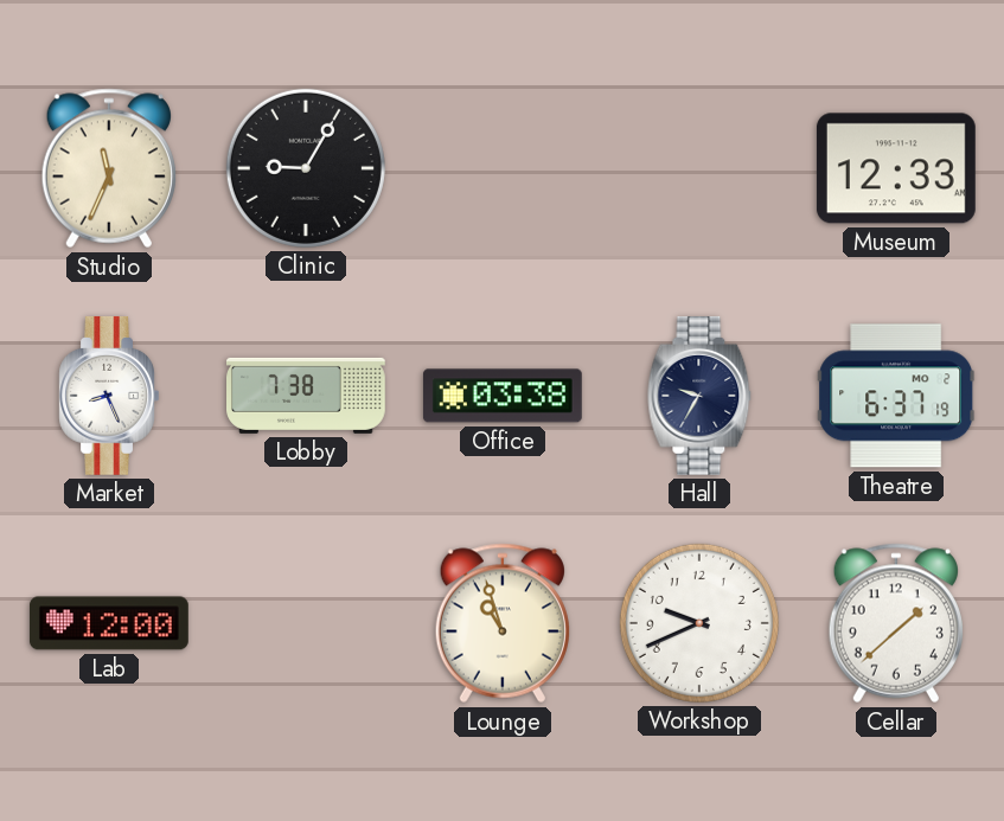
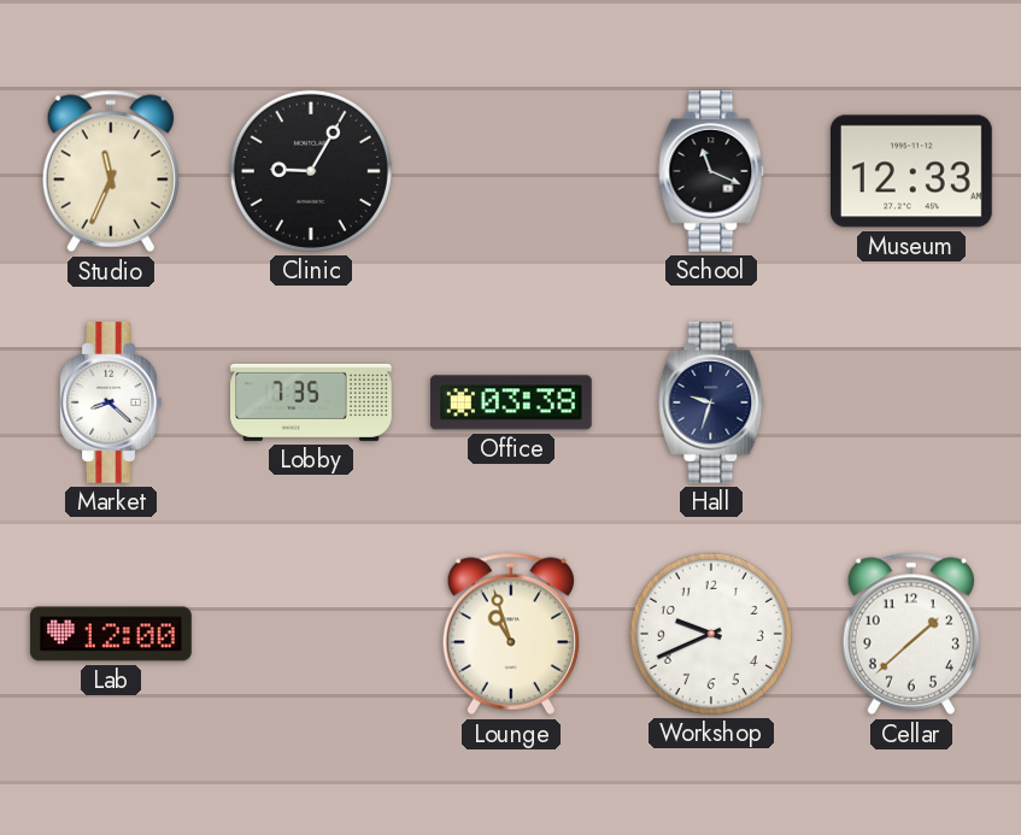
School: none -> 11:19
Market: 8:26 -> 8:22
Lobby: 7:38 -> 7:35
Hall: 9:35 -> 9:33
Theatre: 6:37 -> none
